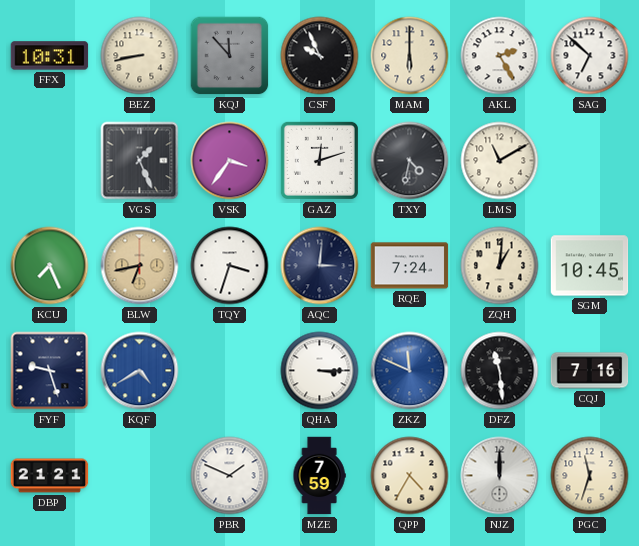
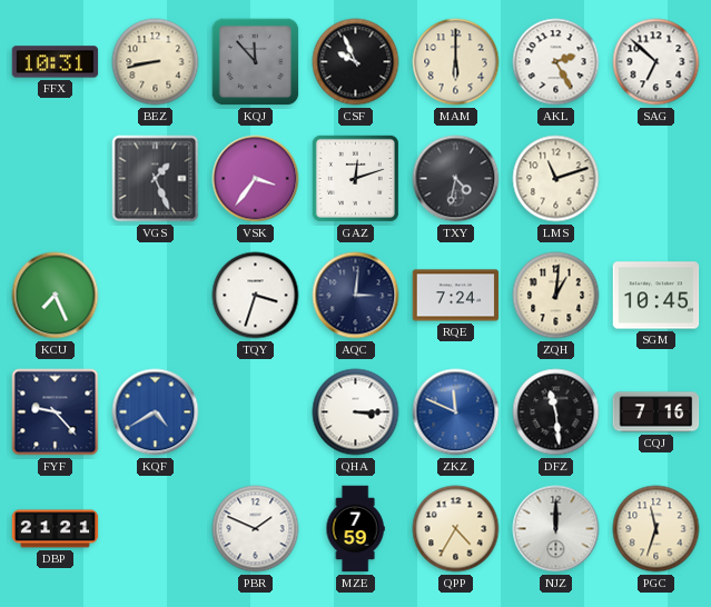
LMS: 11:10 -> 11:12
BLW: 6:43 -> none
FYF: 9:27 -> 9:23
